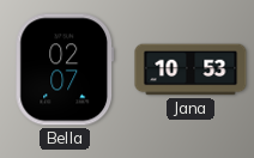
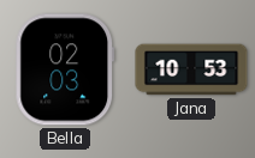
Bella: 02:07 -> 02:03
